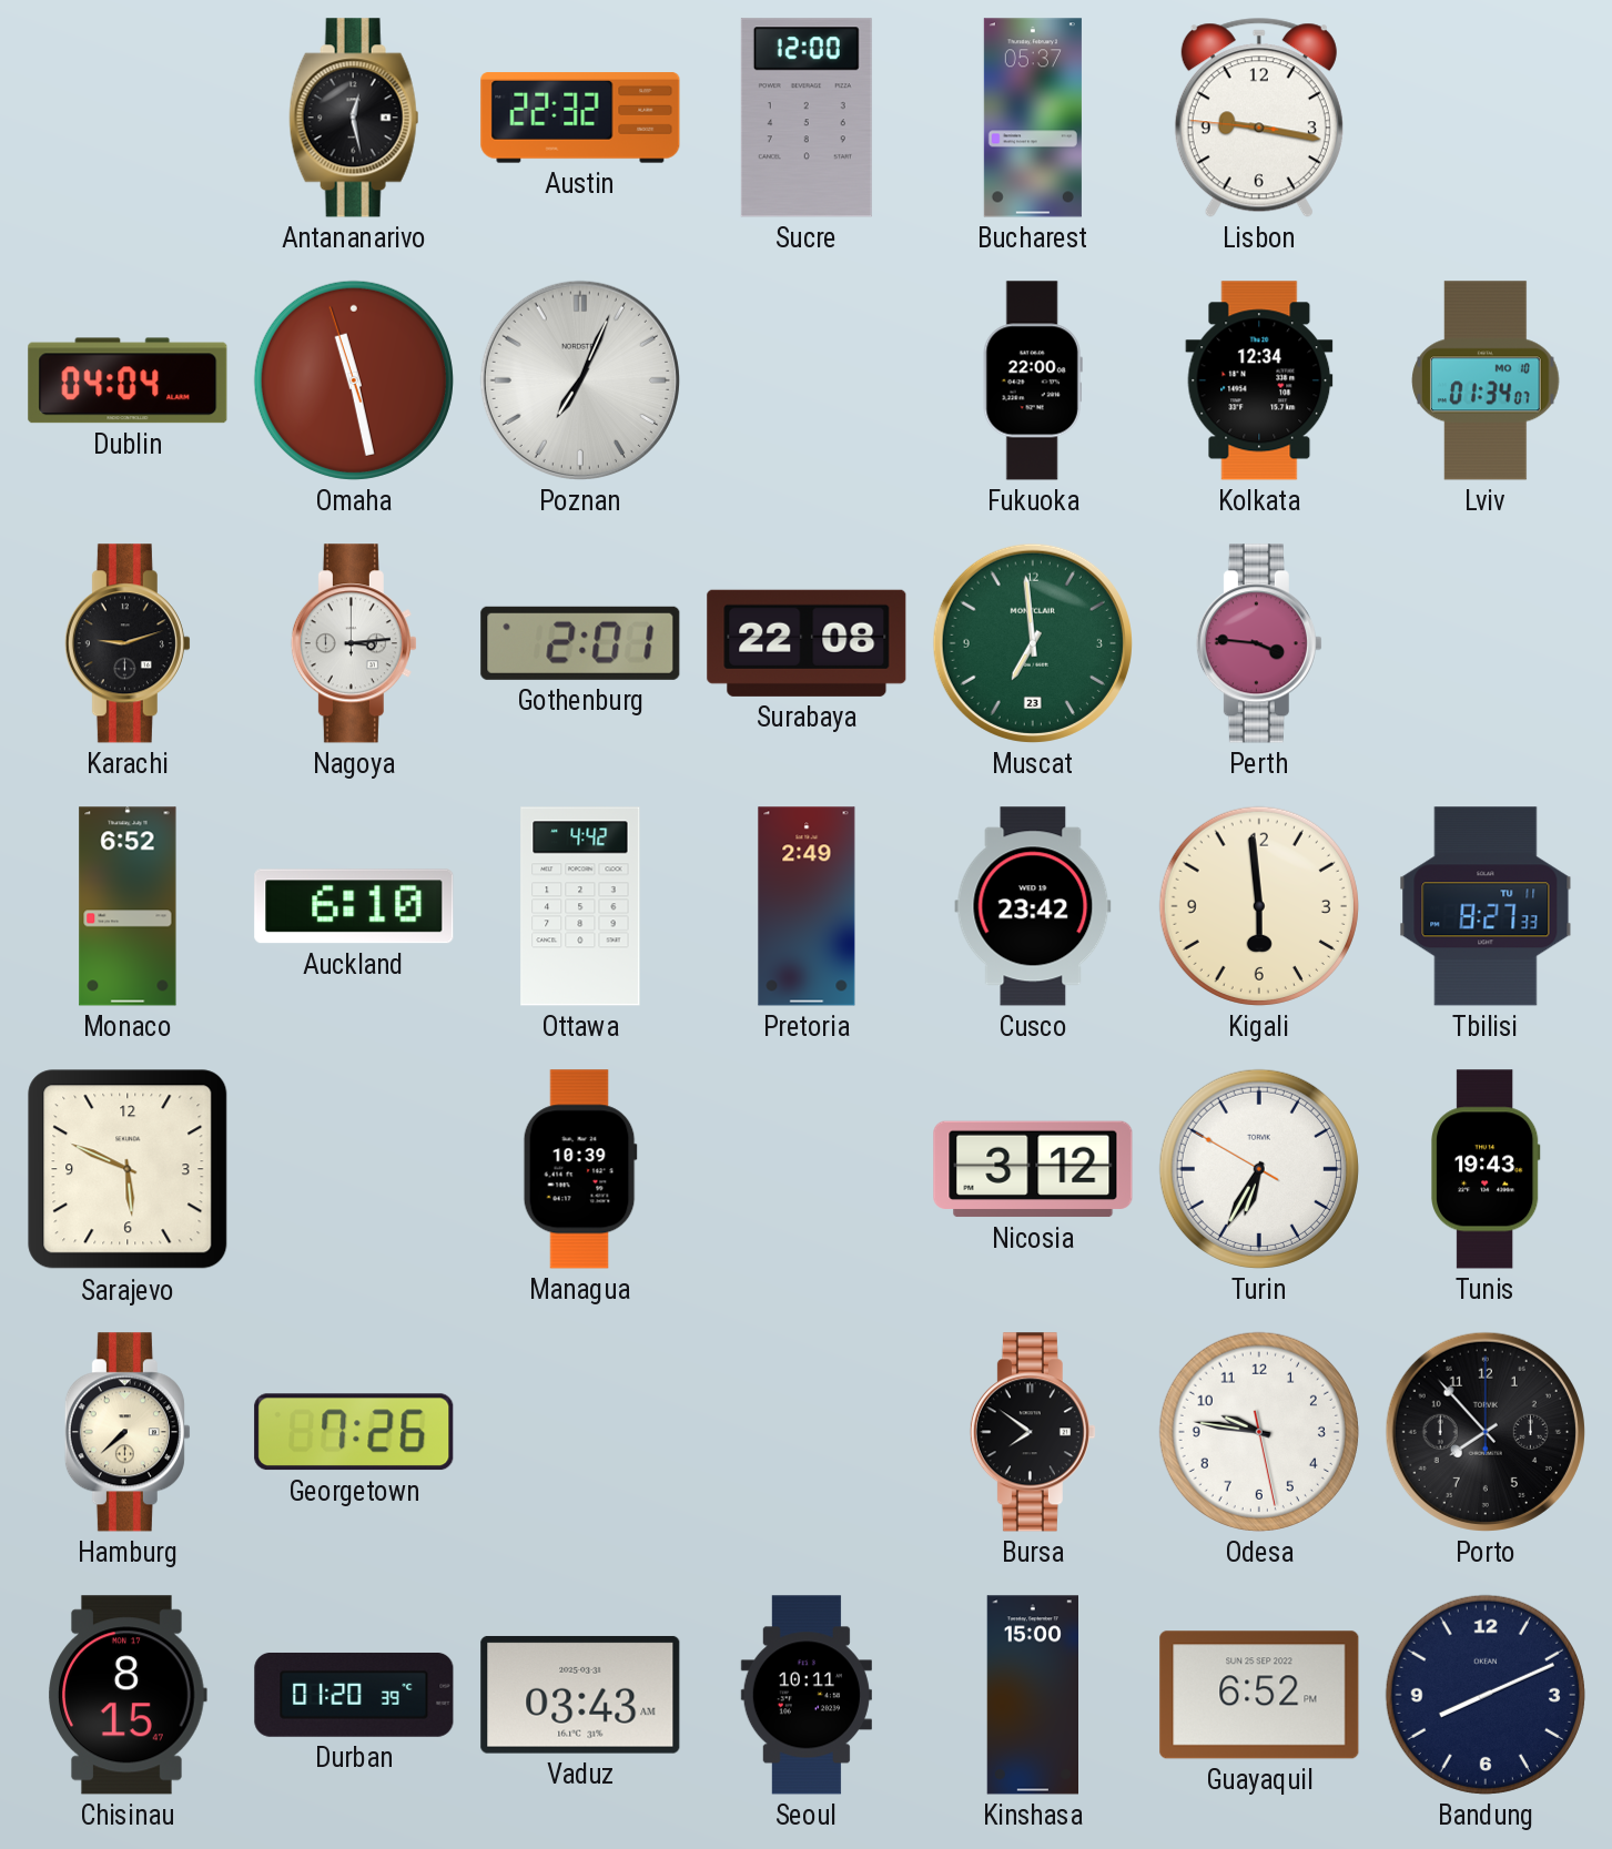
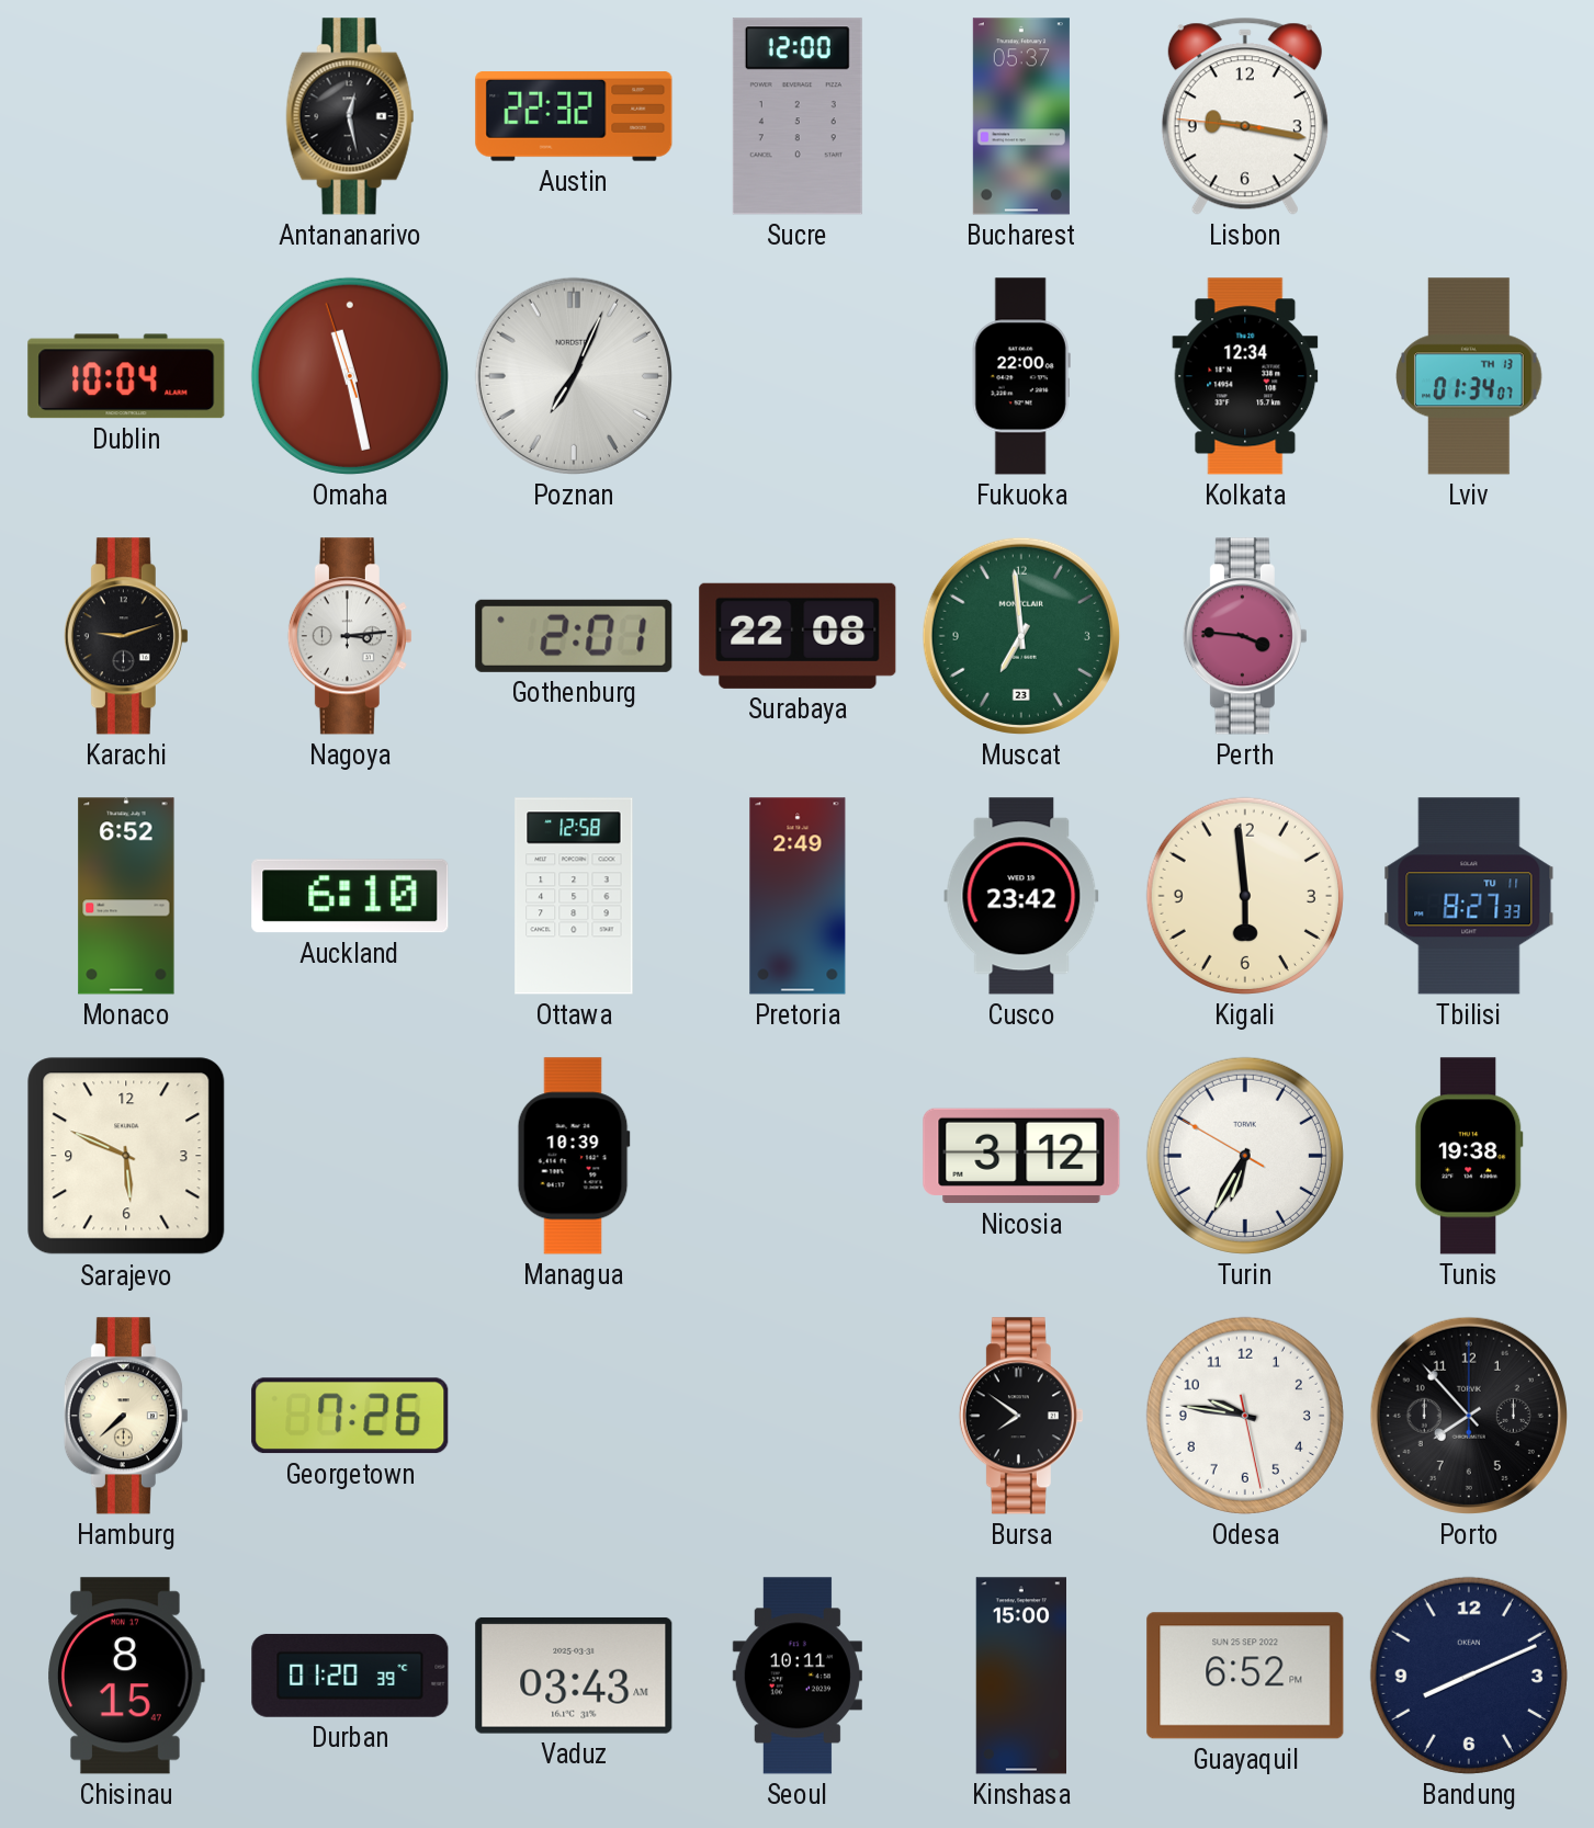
Dublin: 04:04 -> 10:04
Lviv date: MO 10 -> TH 13
Ottawa: 4:42 -> 12:58
Tunis: 19:43 -> 19:38
